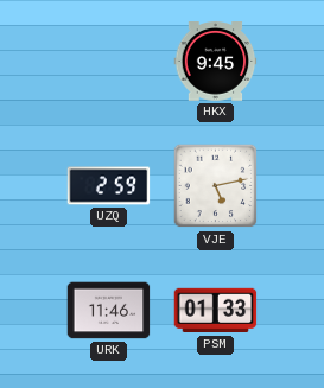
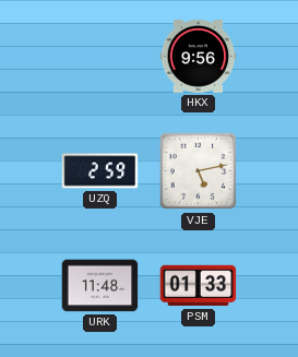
HKX: 9:45 -> 9:56
URK: 11:46 -> 11:48
